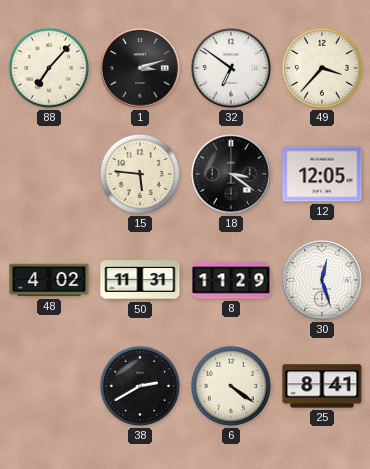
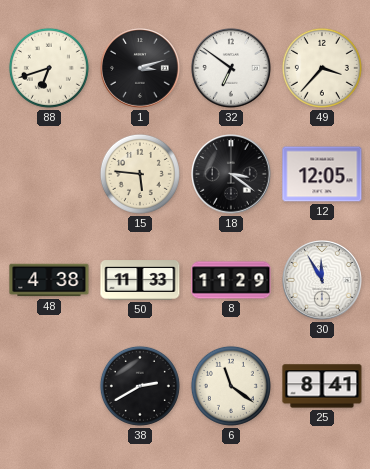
88: 7:07 -> 6:42
48: 4:02 -> 4:38
50: 11:31 -> 11:33
30: 12:27 -> 11:55
6: 4:21 -> 11:21
